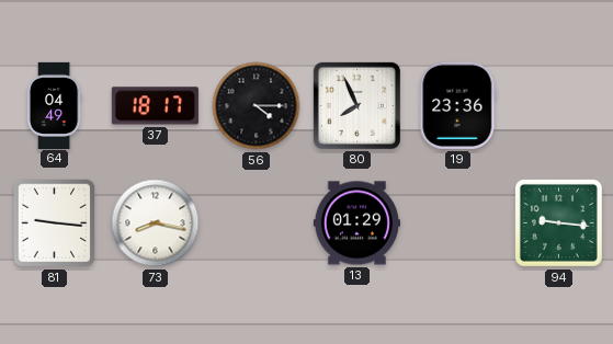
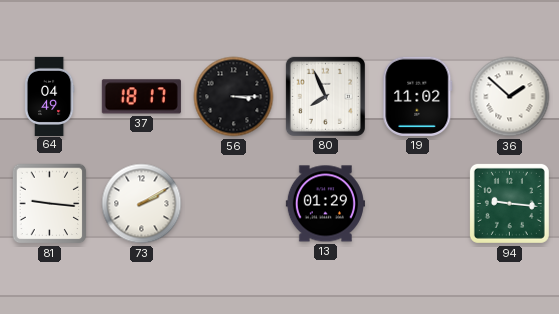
56: 4:15 -> 3:15
19: 23:36 -> 11:02
36: none -> 1:52
73: 8:17 -> 2:10
